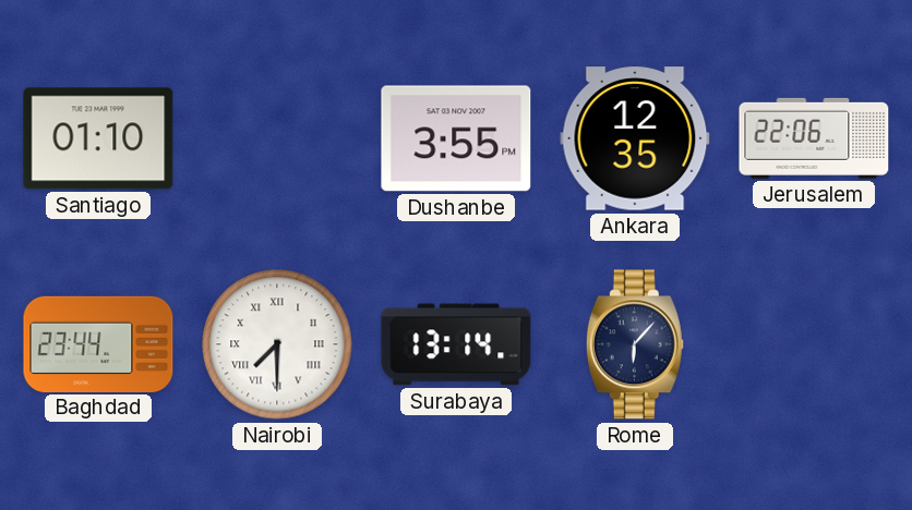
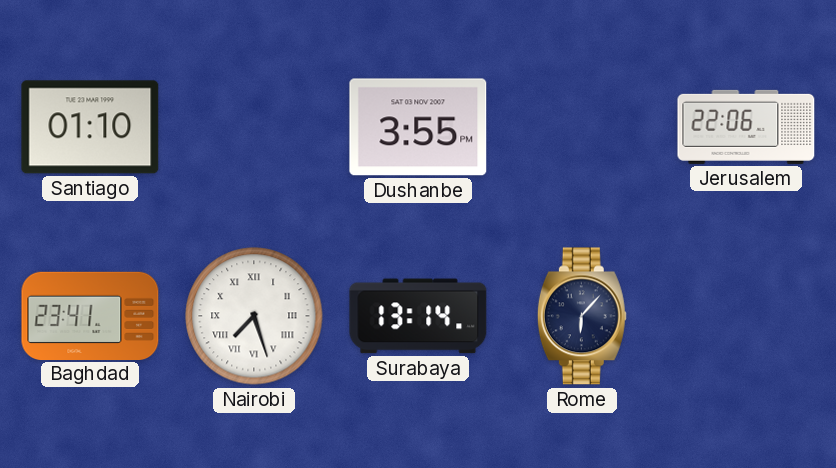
Ankara: 12:35 -> none
Baghdad: 23:44 -> 23:41
Nairobi: 7:30 -> 7:27
